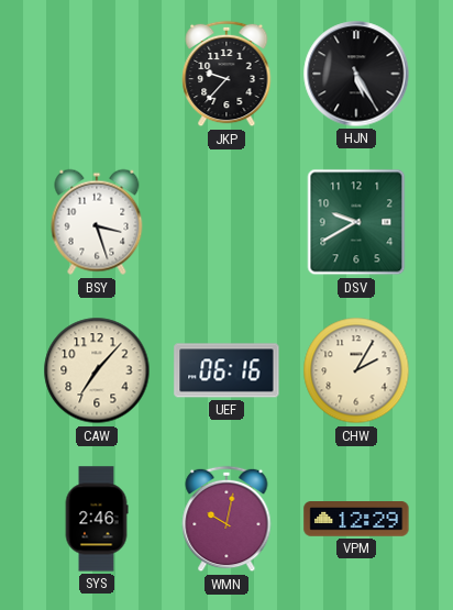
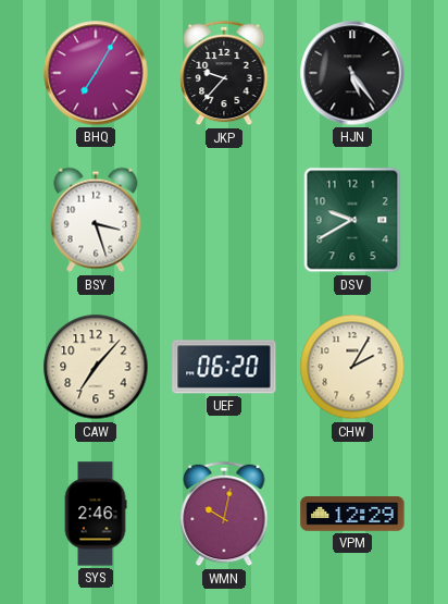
BHQ: none -> 7:05
HJN: 5:25 -> 5:24
UEF: 06:16 -> 06:20
